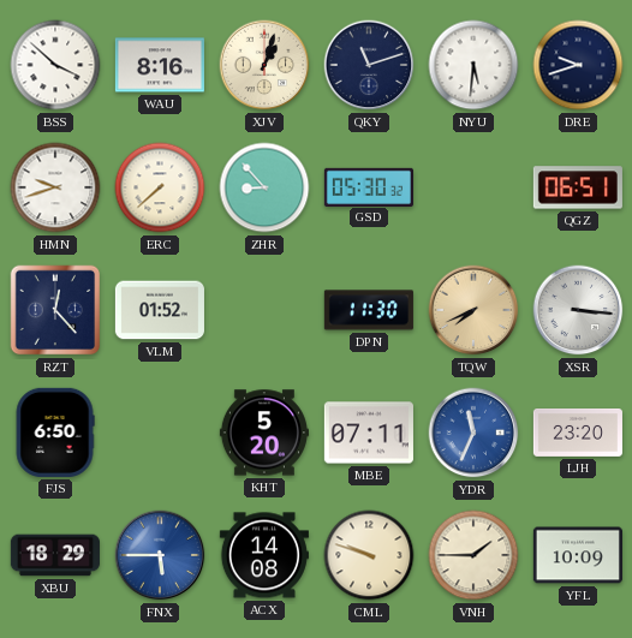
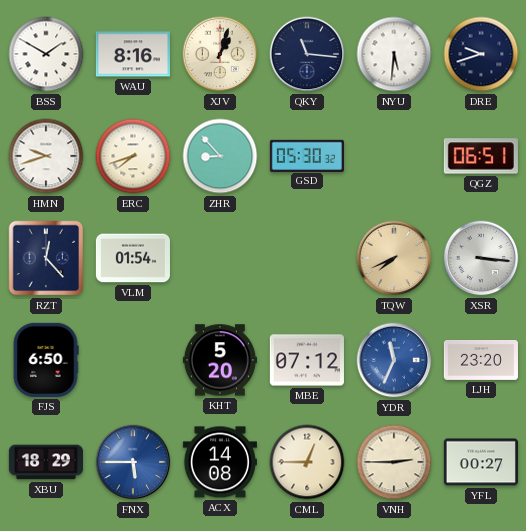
BSS: 3:52 -> 1:50
QKY: 11:12 -> 11:16
ERC: 7:38 -> 7:42
VLM: 01:52 -> 01:54
DPN: 11:30 -> none
MBE: 07:11 -> 07:12
CML: 9:48 -> 12:45
VNH: 1:45 -> 2:45
YFL: 10:09 -> 00:27
